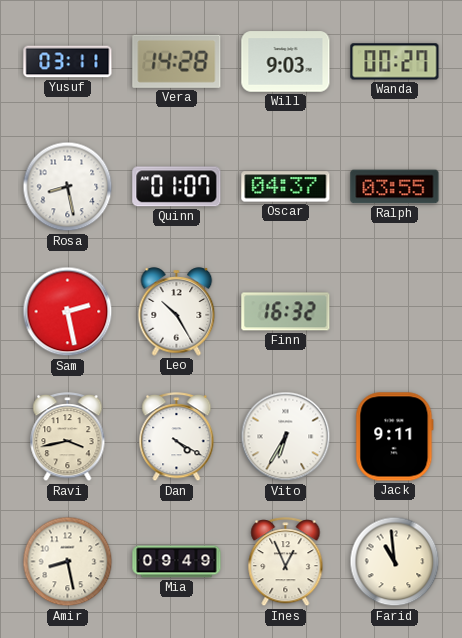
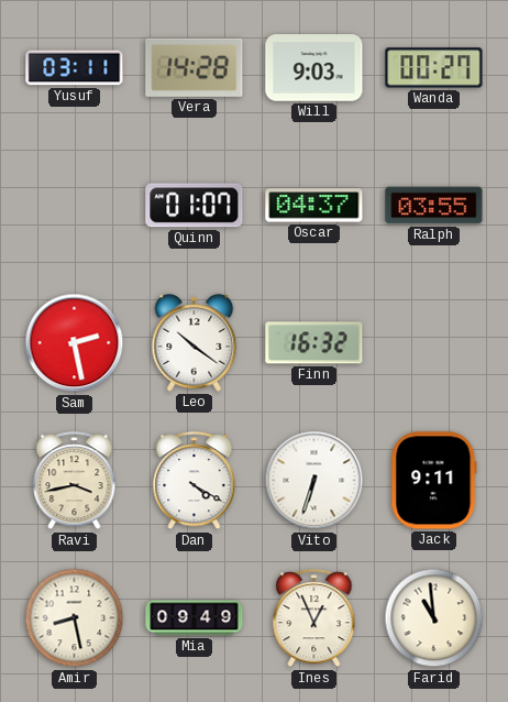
Rosa: 8:28 -> none
Leo: 10:25 -> 10:21
Vito: 6:35 -> 6:33
